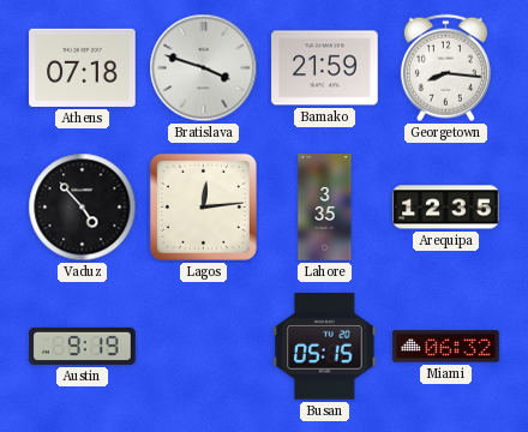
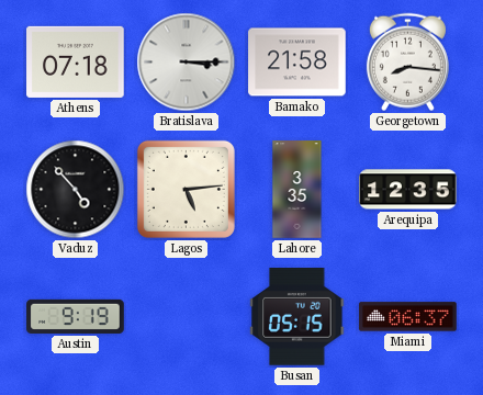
Bratislava: 3:48 -> 3:15
Bamako: 21:59 -> 21:58
Lagos: 12:14 -> 5:14
Miami: 06:32 -> 06:37
